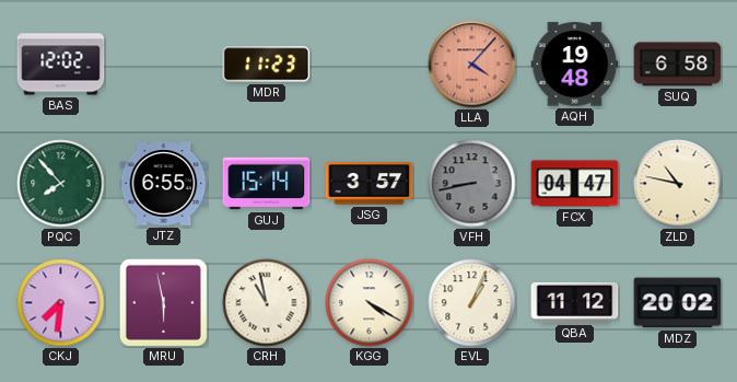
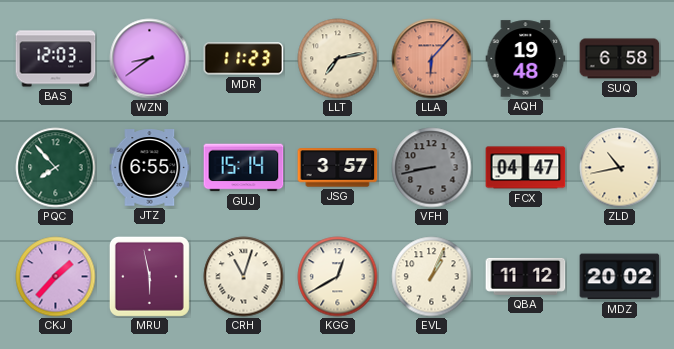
BAS: 12:02 -> 12:03
WZN: none -> 8:39
LLT: none -> 7:13
LLA: 4:07 -> 6:07
ZLD: 10:47 -> 10:43
CKJ: 7:31 -> 1:37
CRH: 10:58 -> 11:03
KGG: 4:20 -> 12:40
